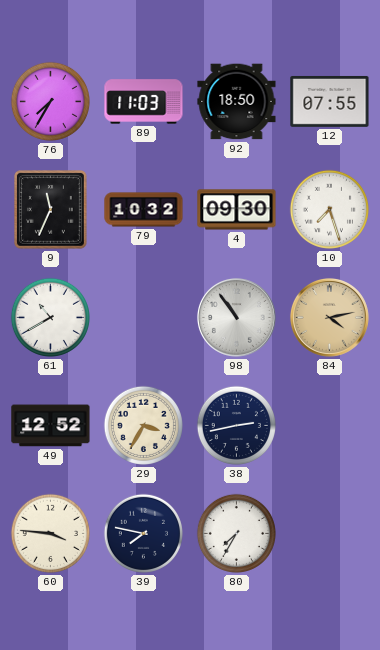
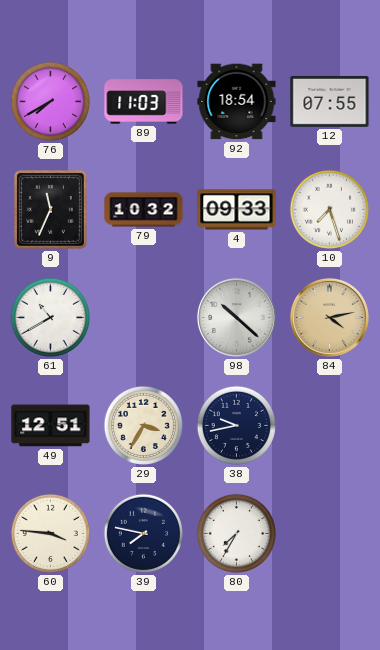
76: 7:35 -> 7:40
92: 18:50 -> 18:54
4: 09:30 -> 09:33
98: 10:54 -> 10:22
49: 12:52 -> 12:51
38: 2:43 -> 9:43
